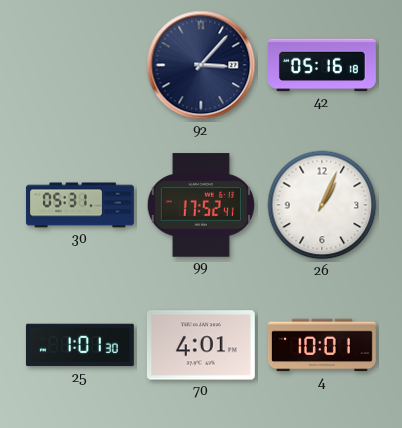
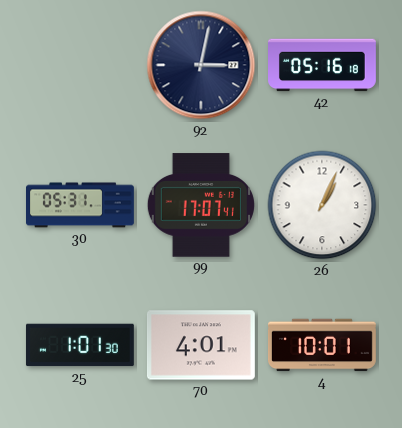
92: 3:07 -> 3:02
99: 17:52 -> 17:07
